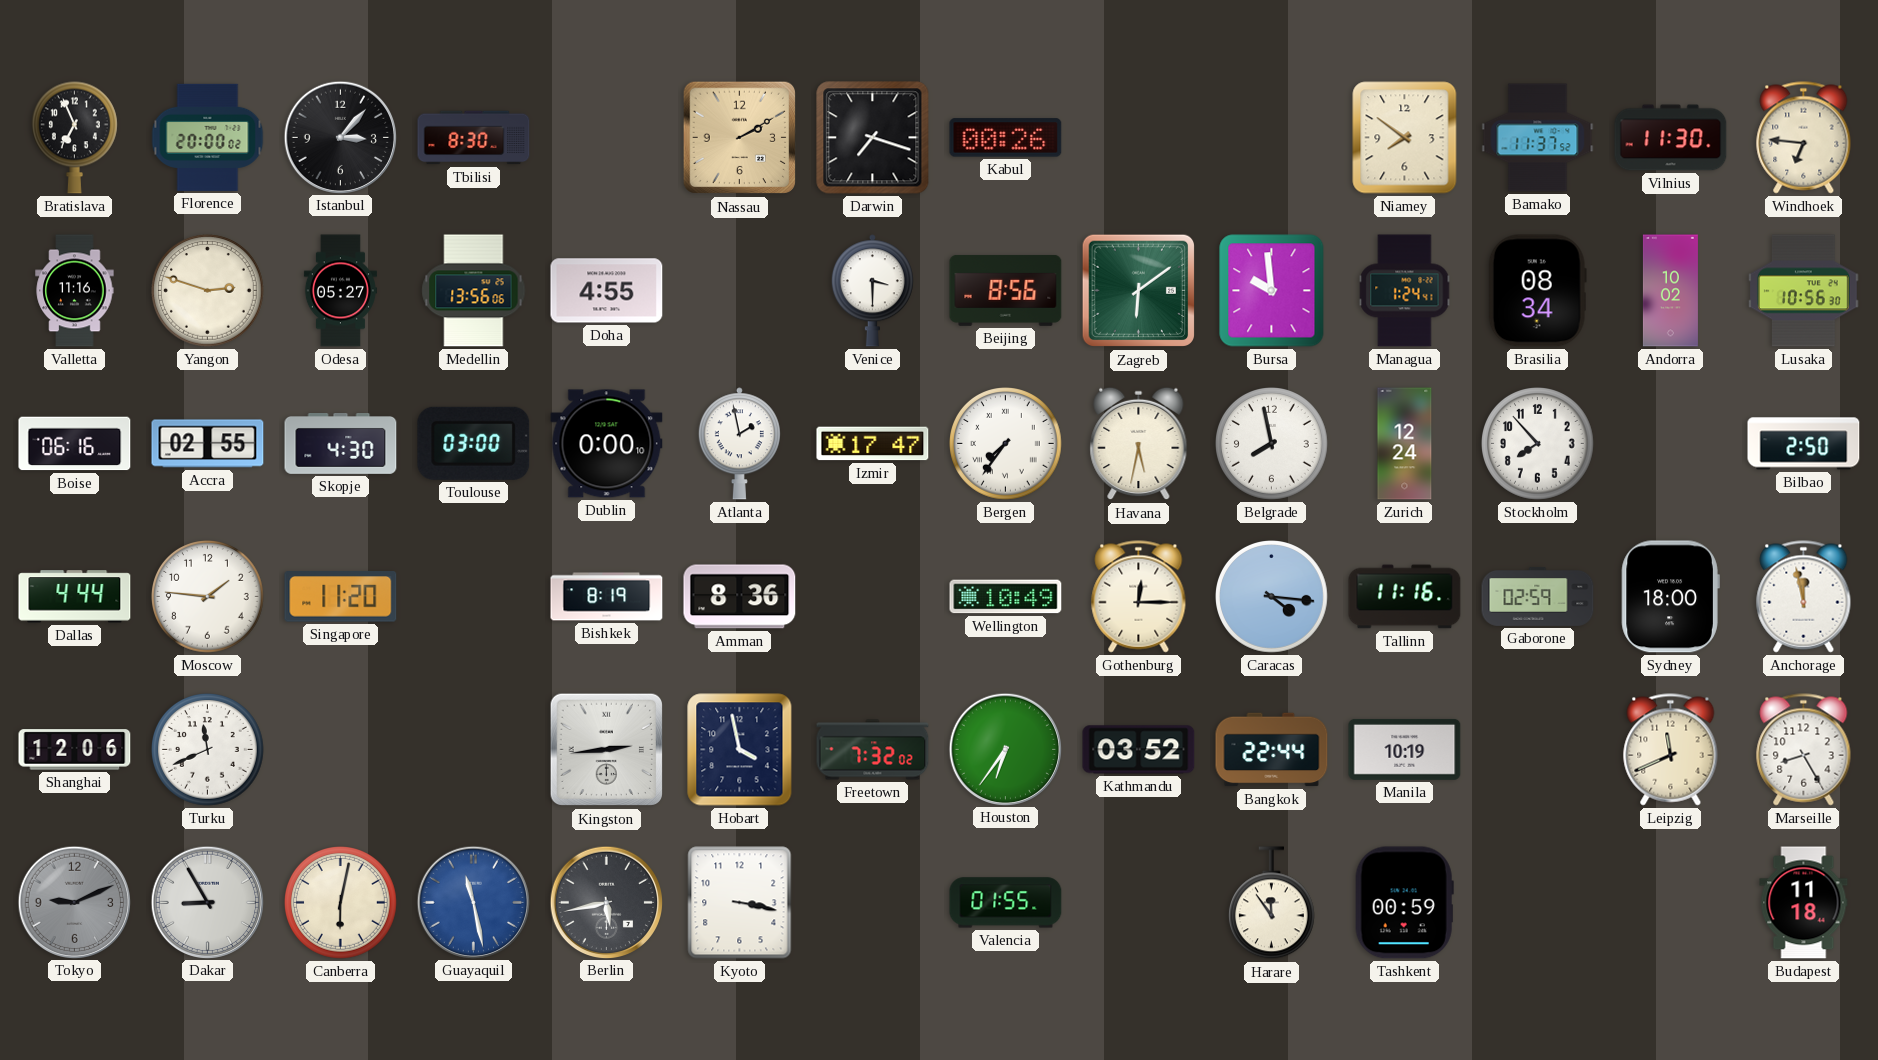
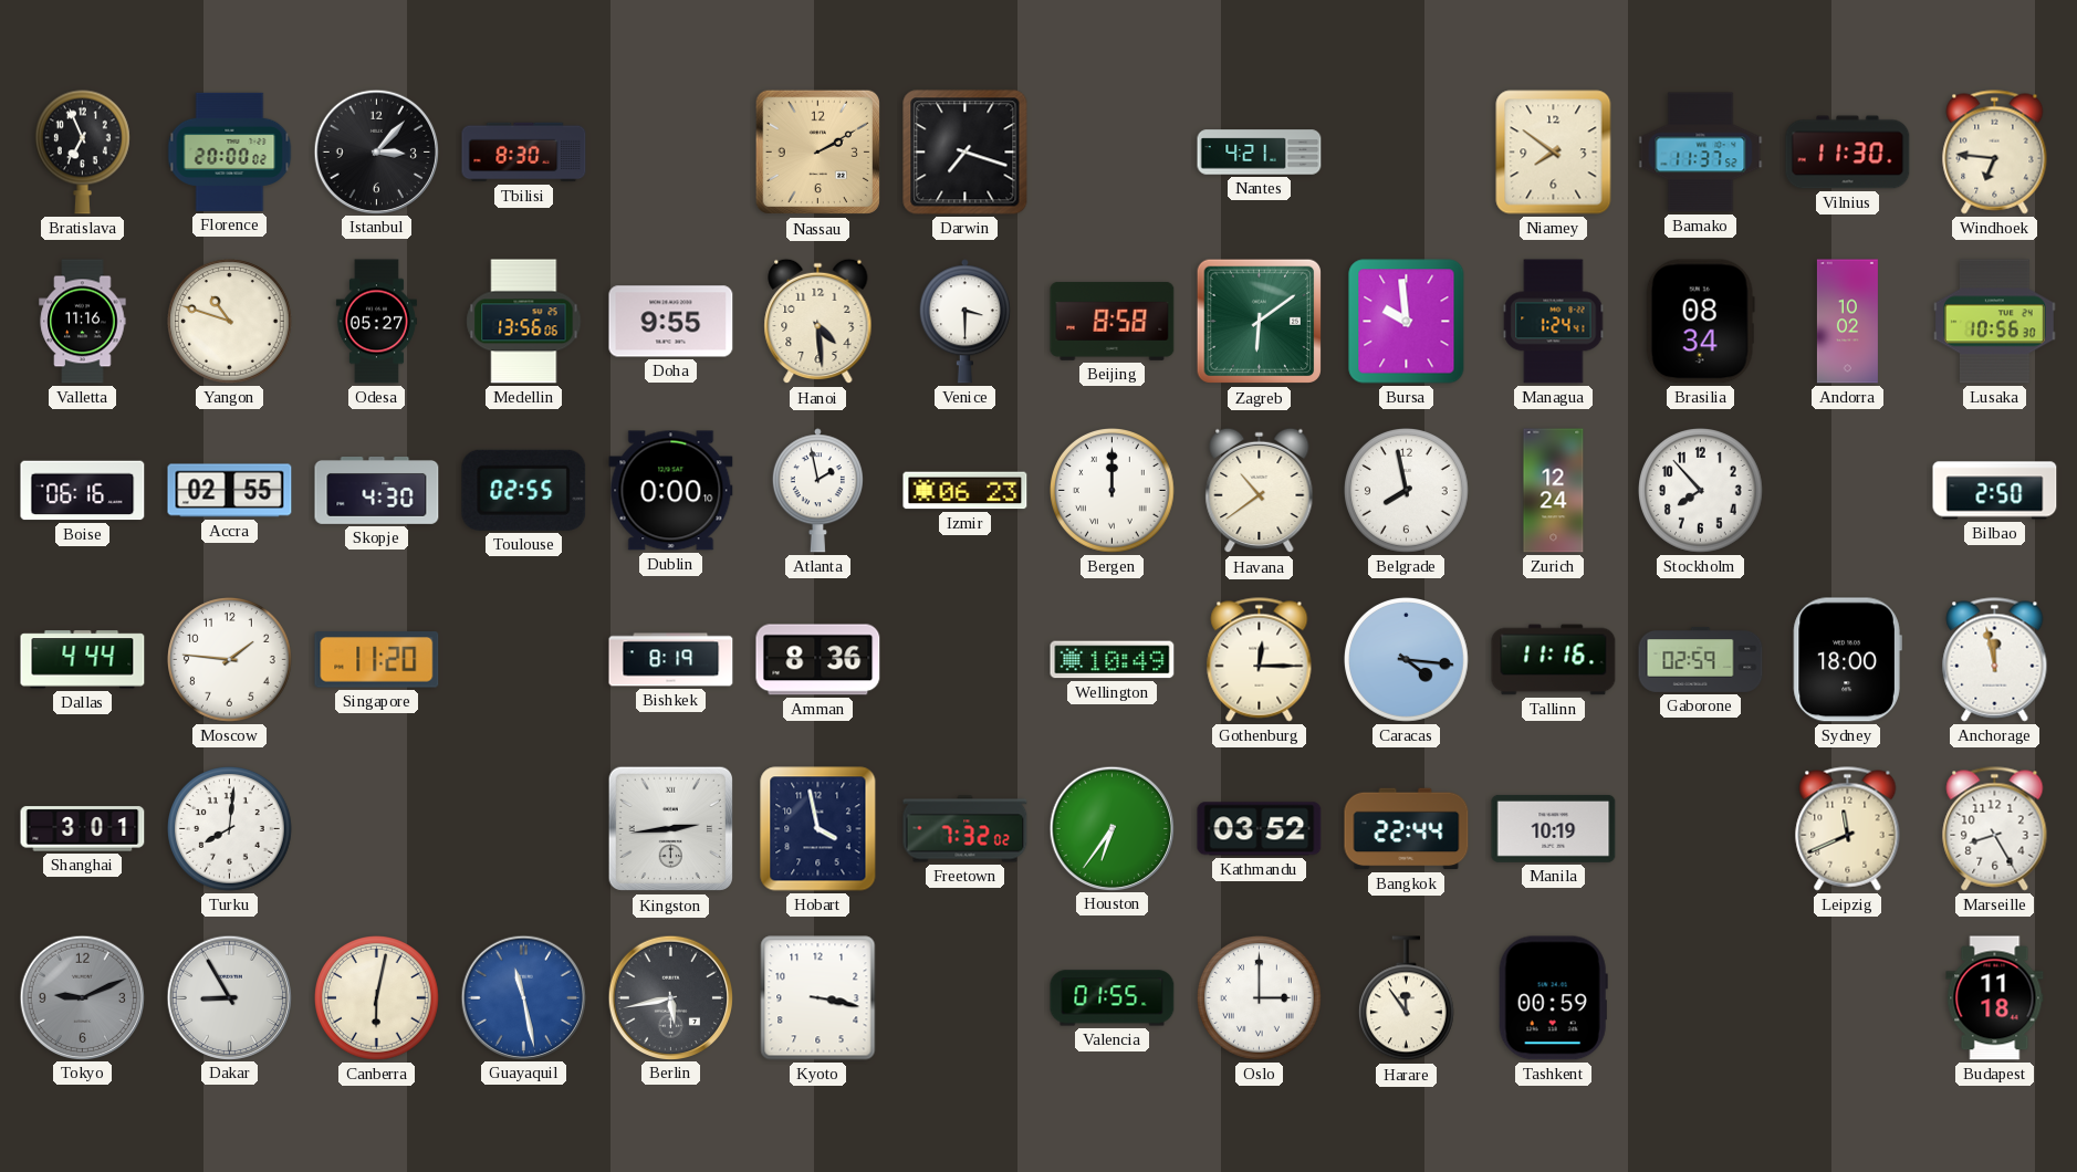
Kabul: 00:26 -> none
Nantes: none -> 4:21
Yangon: 2:48 -> 10:48
Doha: 4:55 -> 9:55
Hanoi: none -> 4:29
Beijing: 8:56 -> 8:58
Toulouse: 03:00 -> 02:55
Izmir: 17:47 -> 06:23
Bergen: 7:36 -> 12:00
Havana: 5:32 -> 10:39
Shanghai: 12:06 -> 3:01
Turku: 11:41 -> 8:01
Oslo: none -> 3:00
